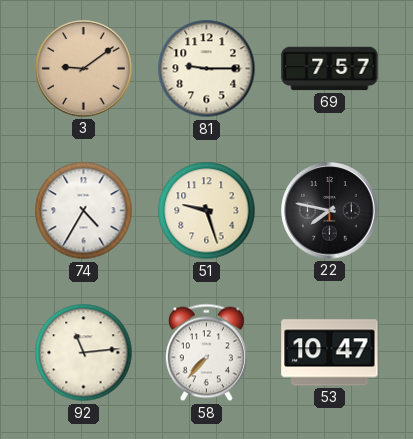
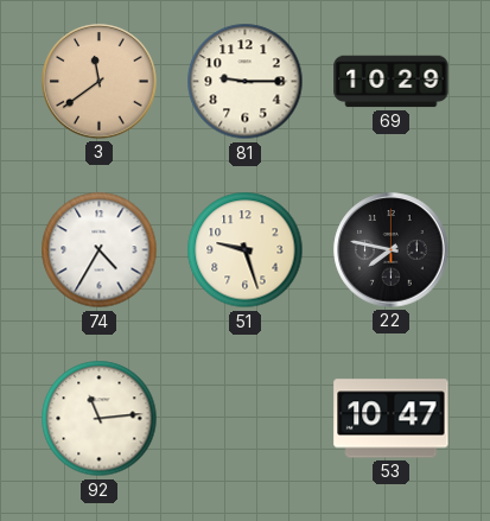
3: 9:09 -> 11:39
69: 7:57 -> 10:29
58: 7:37 -> none
